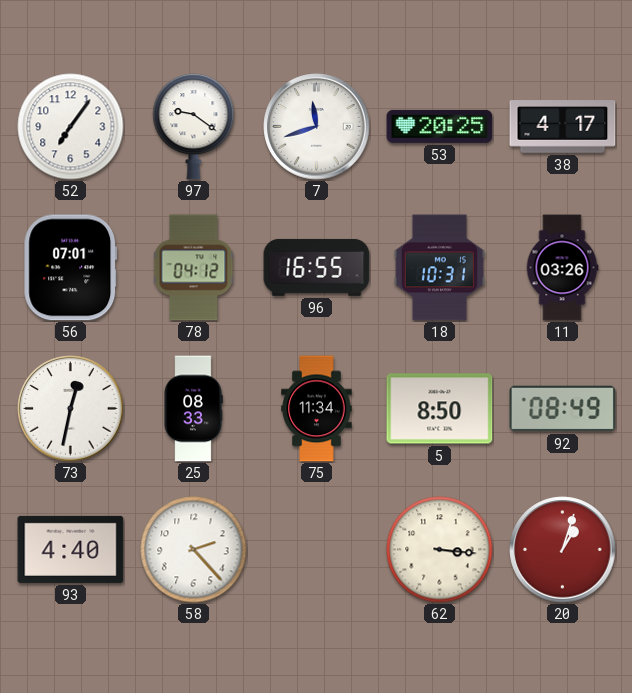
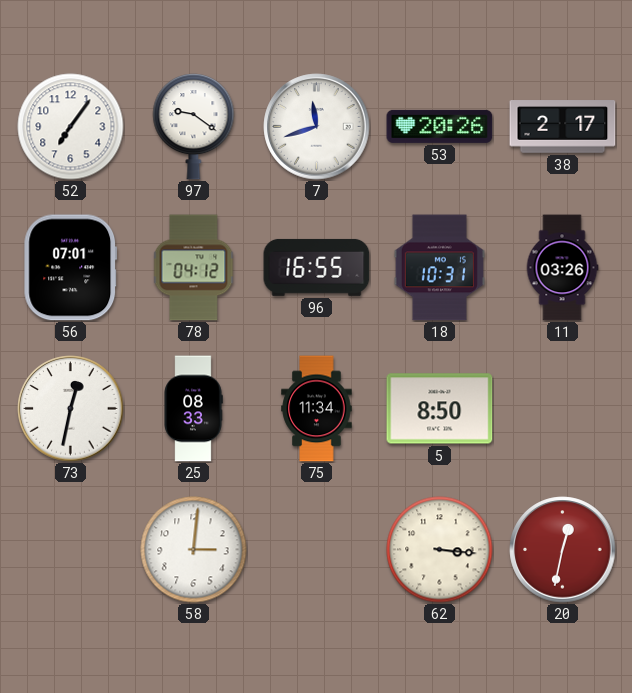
53: 20:25 -> 20:26
38: 4:17 -> 2:17
92: 08:49 -> none
93: 4:40 -> none
58: 2:23 -> 3:01
20: 1:03 -> 12:32
